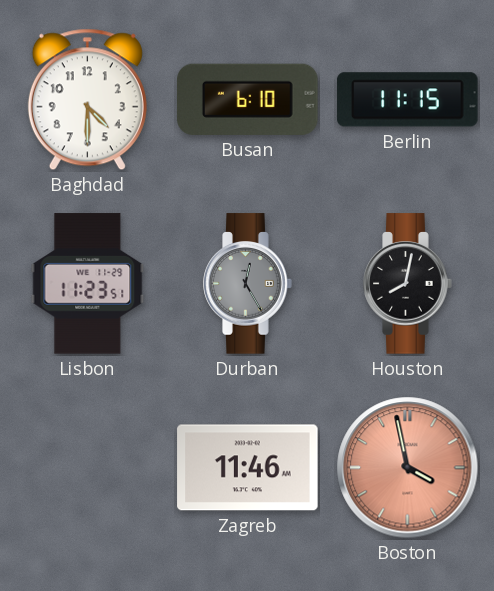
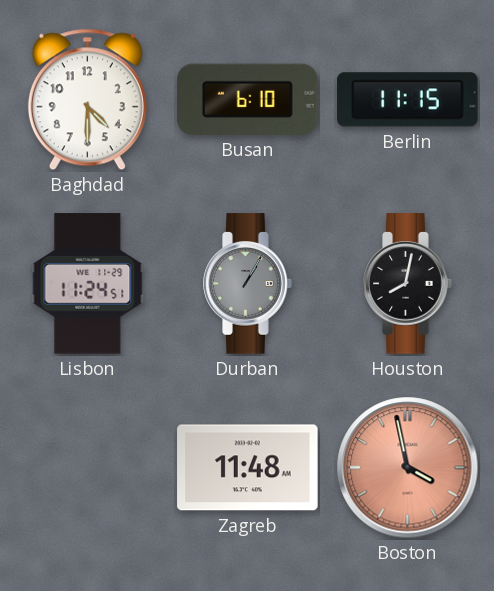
Lisbon: 11:23 -> 11:24
Durban: 12:25 -> 1:05
Zagreb: 11:46 -> 11:48
